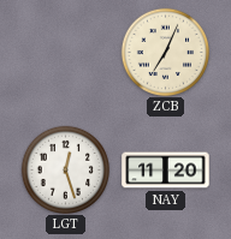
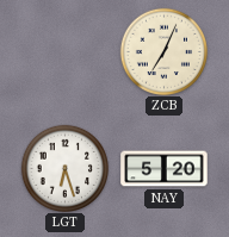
LGT: 12:27 -> 6:27
NAY: 11:20 -> 5:20
